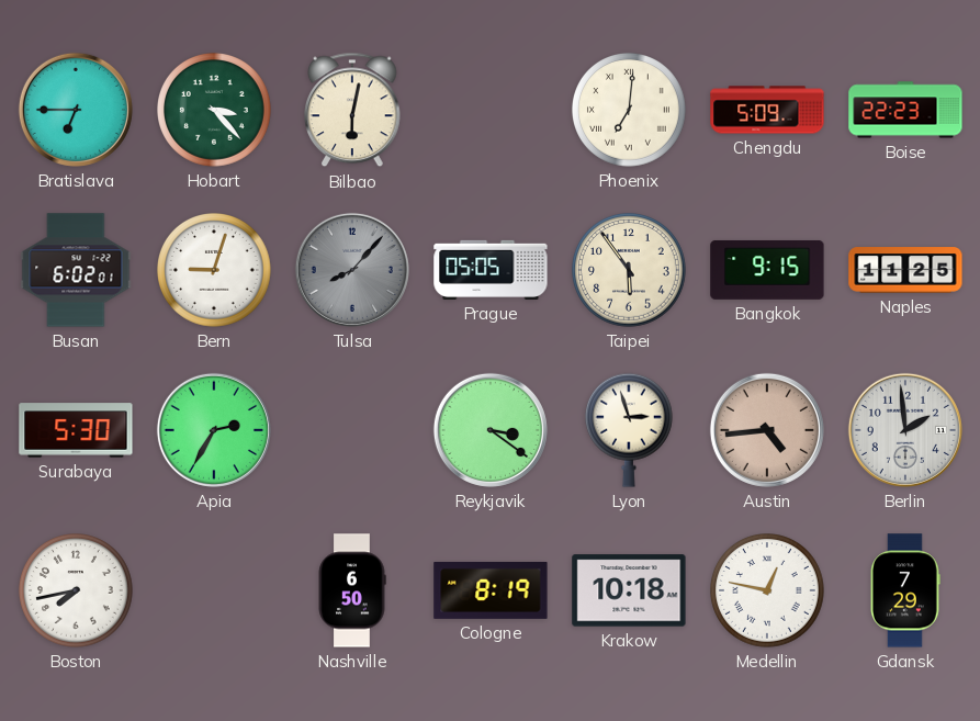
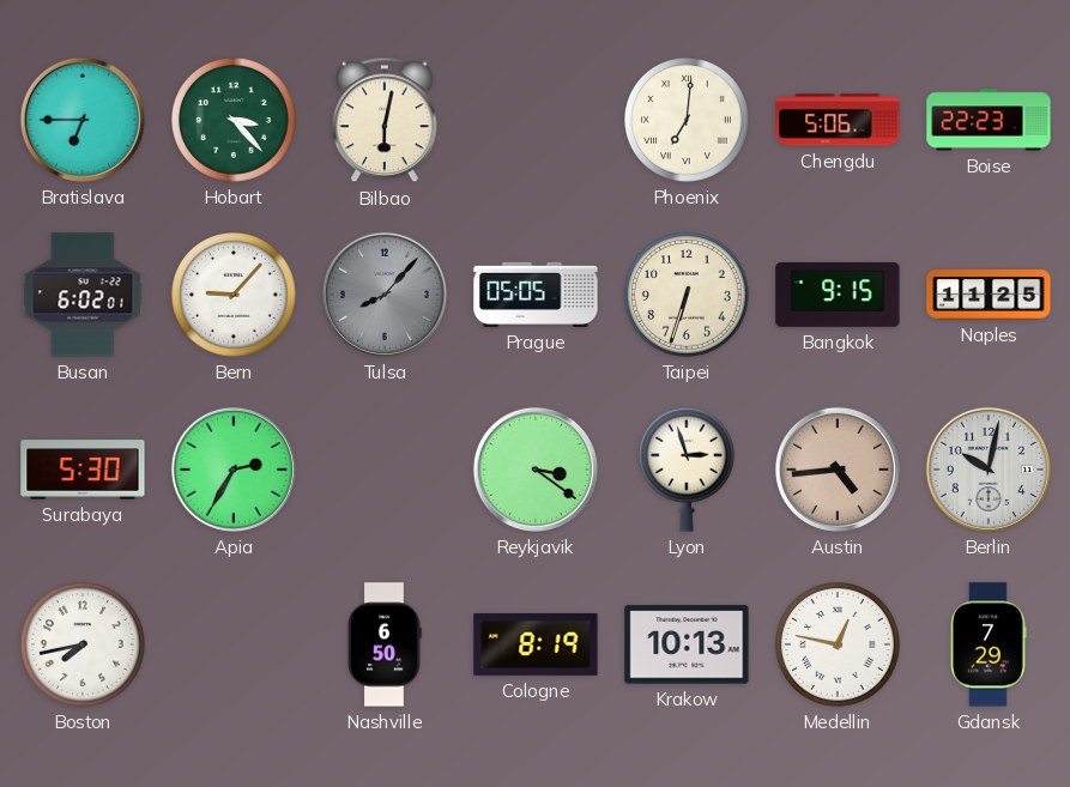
Chengdu: 5:09 -> 5:06
Bern: 9:03 -> 9:07
Taipei: 5:54 -> 6:33
Berlin: 1:59 -> 10:02
Krakow: 10:18 -> 10:13
